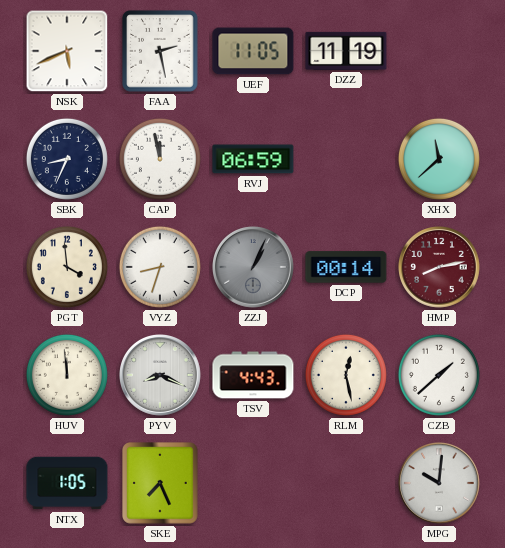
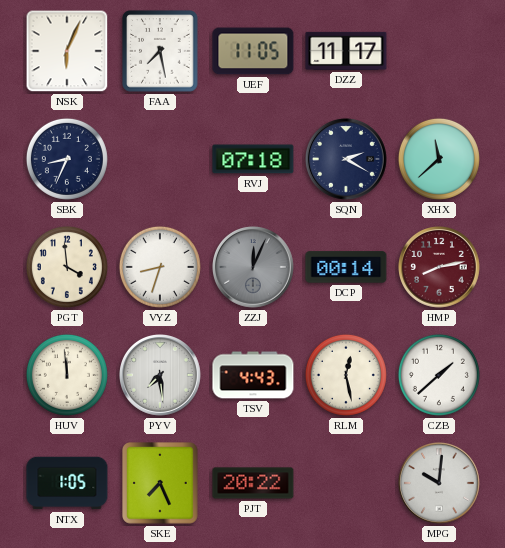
NSK: 5:41 -> 6:04
FAA: 2:28 -> 7:28
DZZ: 11:19 -> 11:17
CAP: 11:58 -> none
RVJ: 06:59 -> 07:18
SQN: none -> 2:20
ZZJ: 1:04 -> 12:04
PYV: 8:19 -> 7:29
PJT: none -> 20:22
